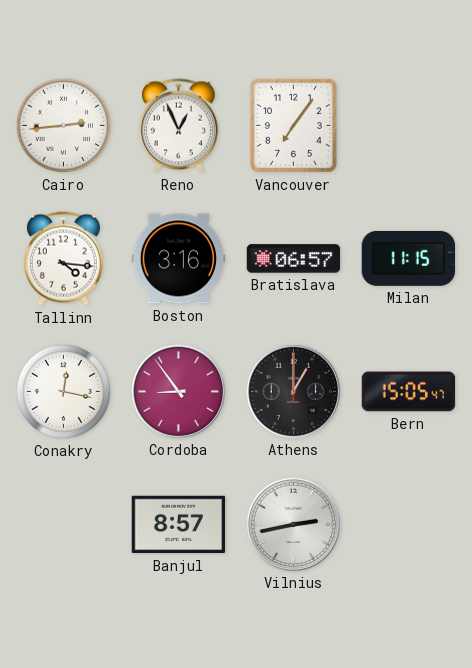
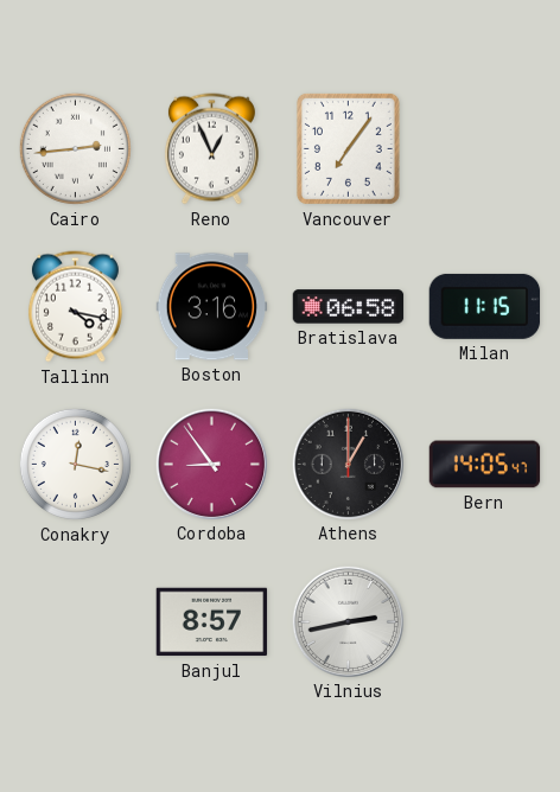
Tallinn: 4:16 -> 4:17
Bratislava: 06:57 -> 06:58
Bern: 15:05 -> 14:05
